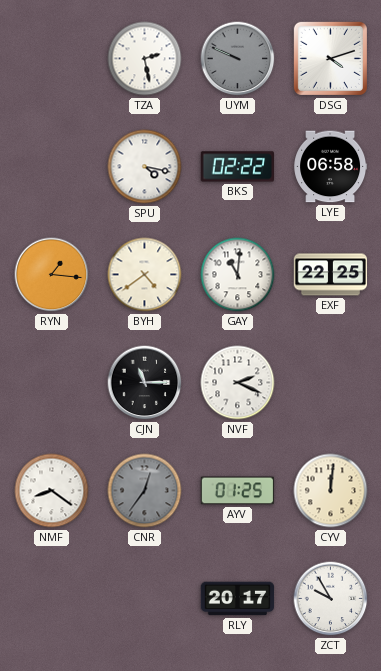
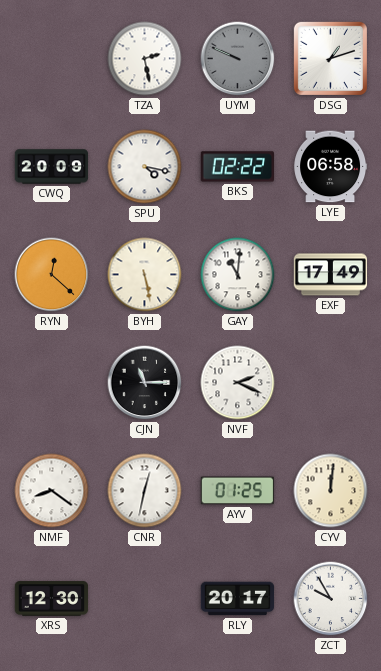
DSG: 4:12 -> 1:12
CWQ: none -> 20:09
RYN: 1:16 -> 12:22
BYH: 4:39 -> 5:28
EXF: 22:25 -> 17:49
CNR: 12:36 -> 12:32
CNR dial: grey -> white
XRS: none -> 12:30
